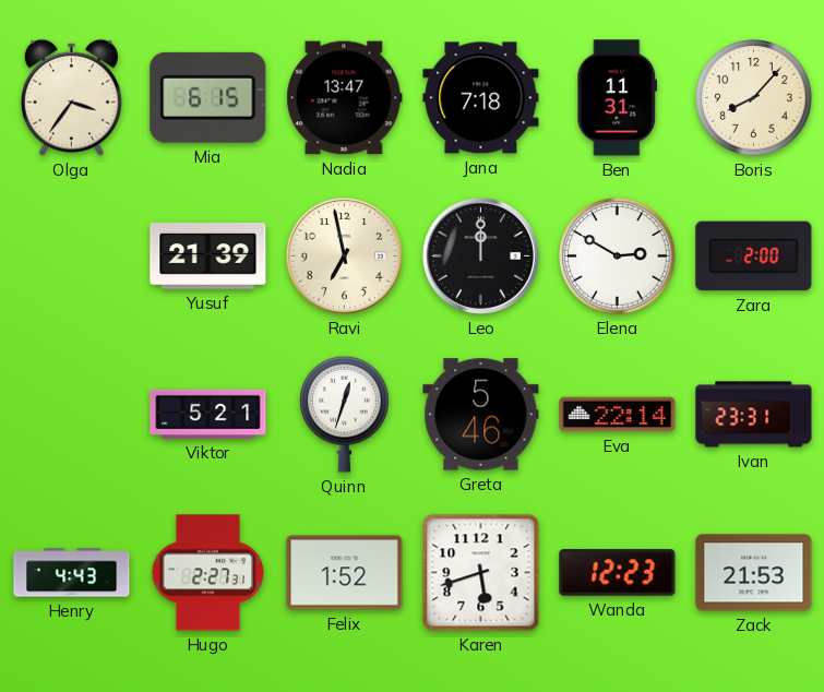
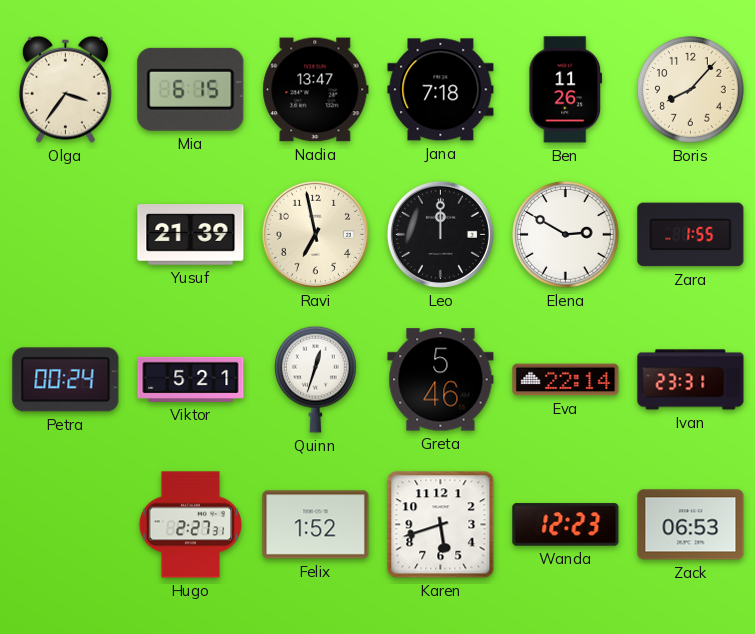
Ben: 11:31 -> 11:26
Zara: 2:00 -> 1:55
Petra: none -> 00:24
Henry: 4:43 -> none
Zack: 21:53 -> 06:53
